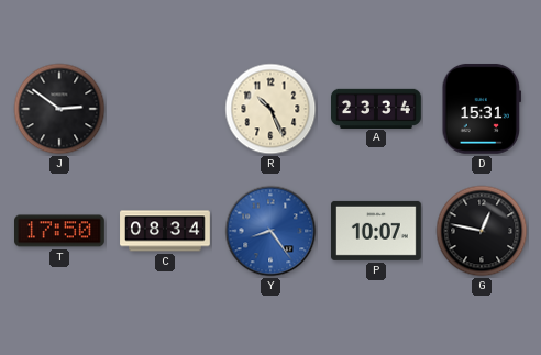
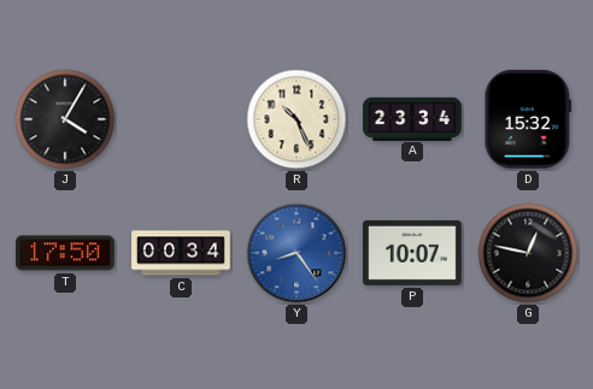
J: 2:51 -> 4:05
D: 15:31 -> 15:32
C: 08:34 -> 00:34
